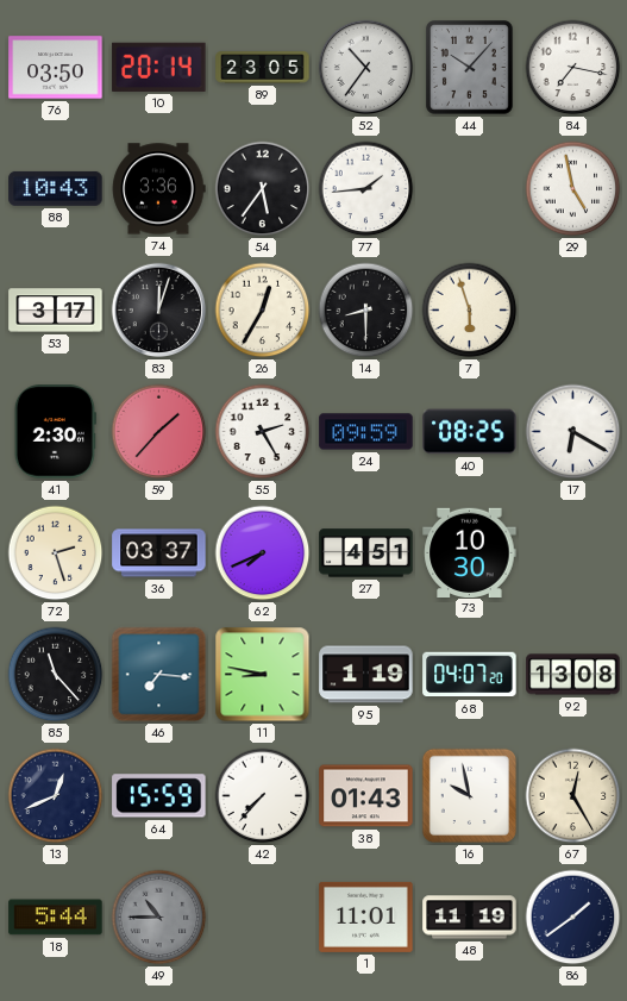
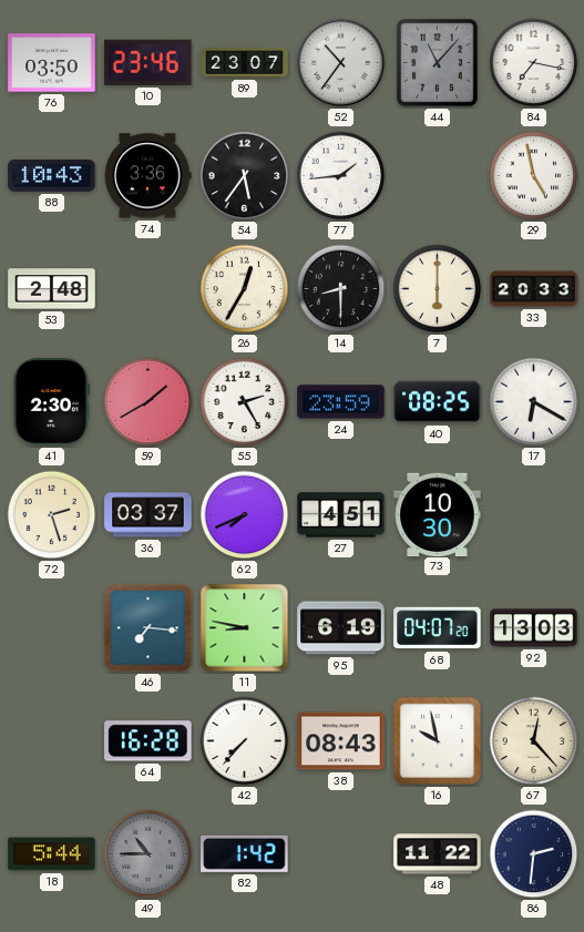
10: 20:14 -> 23:46
89: 23:05 -> 23:07
44: 10:07 -> 11:07
53: 3:17 -> 2:48
83: 12:03 -> none
7: 5:57 -> 6:00
33: none -> 20:33
59: 1:37 -> 1:40
24: 09:59 -> 23:59
85: 11:23 -> none
95: 1:19 -> 6:19
92: 13:08 -> 13:03
13: 12:41 -> none
64: 15:59 -> 16:28
38: 01:43 -> 08:43
67: 12:25 -> 12:23
82: none -> 1:42
1: 11:01 -> none
48: 11:19 -> 11:22
86: 1:39 -> 2:31
